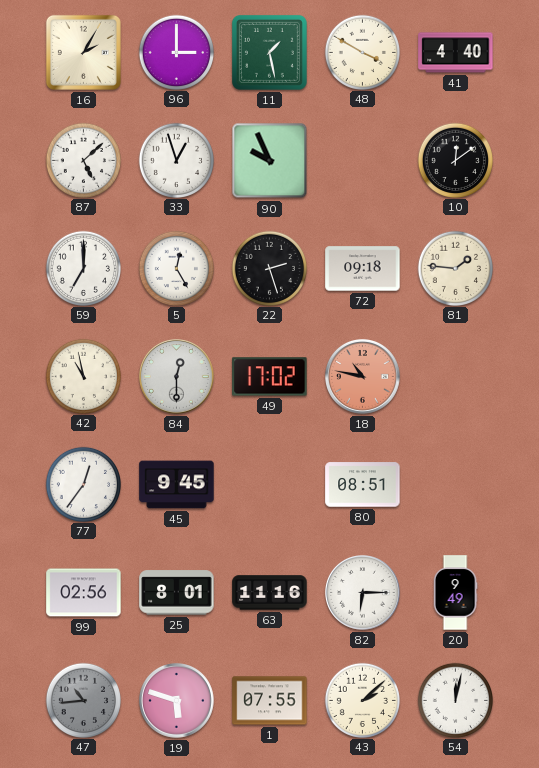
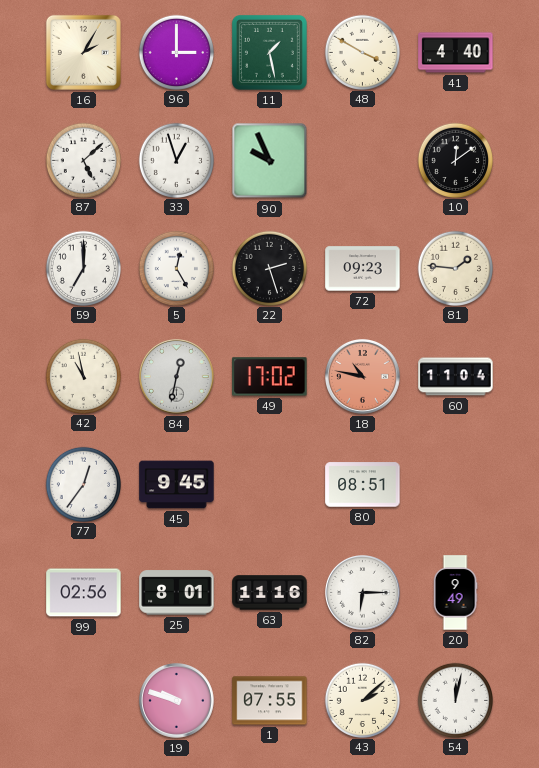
72: 09:18 -> 09:23
84: 12:30 -> 12:32
60: none -> 11:04
47: 10:44 -> none
19: 5:48 -> 9:48
